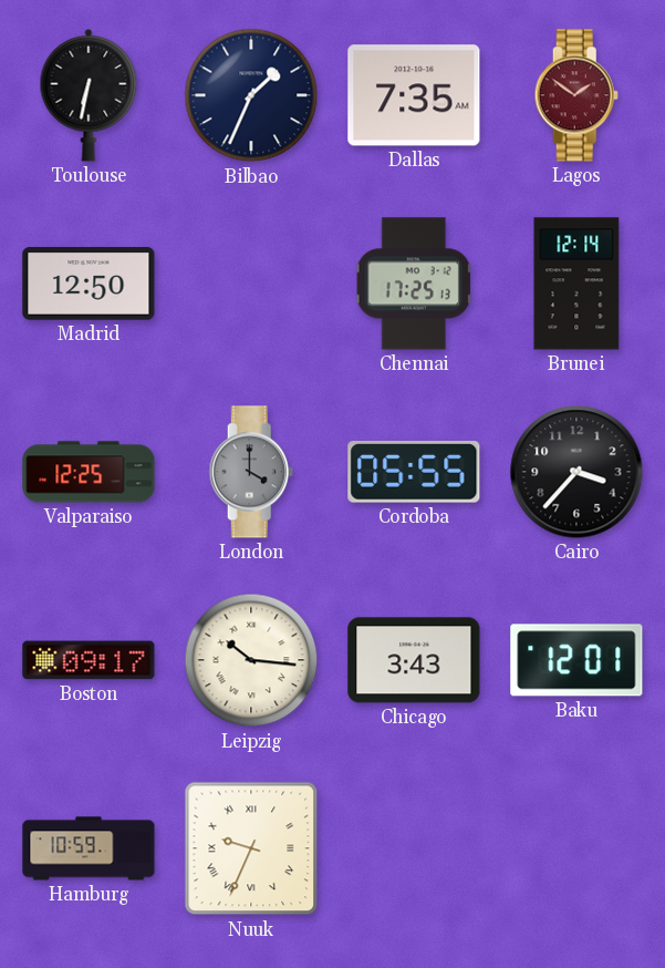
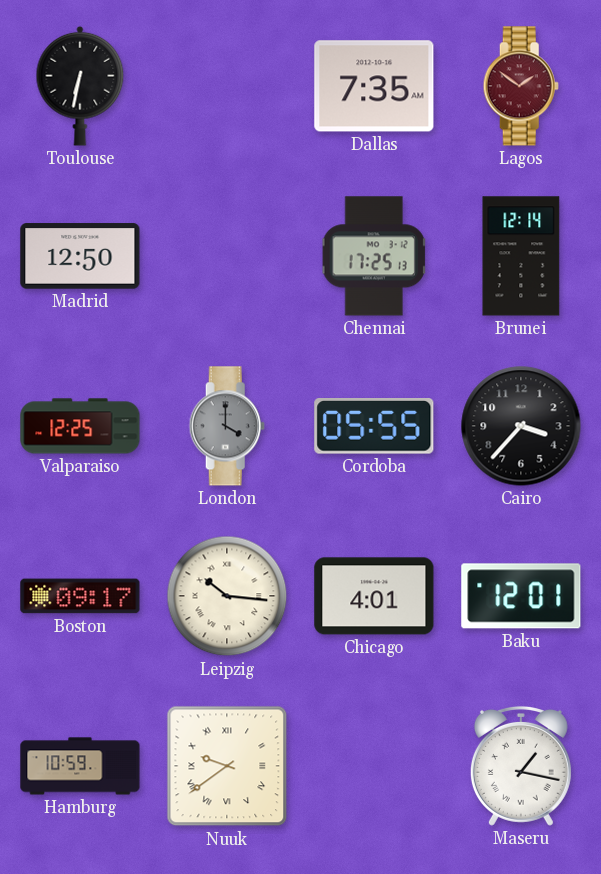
Bilbao: 1:34 -> none
Chicago: 3:43 -> 4:01
Nuuk: 9:34 -> 9:39
Maseru: none -> 1:17
